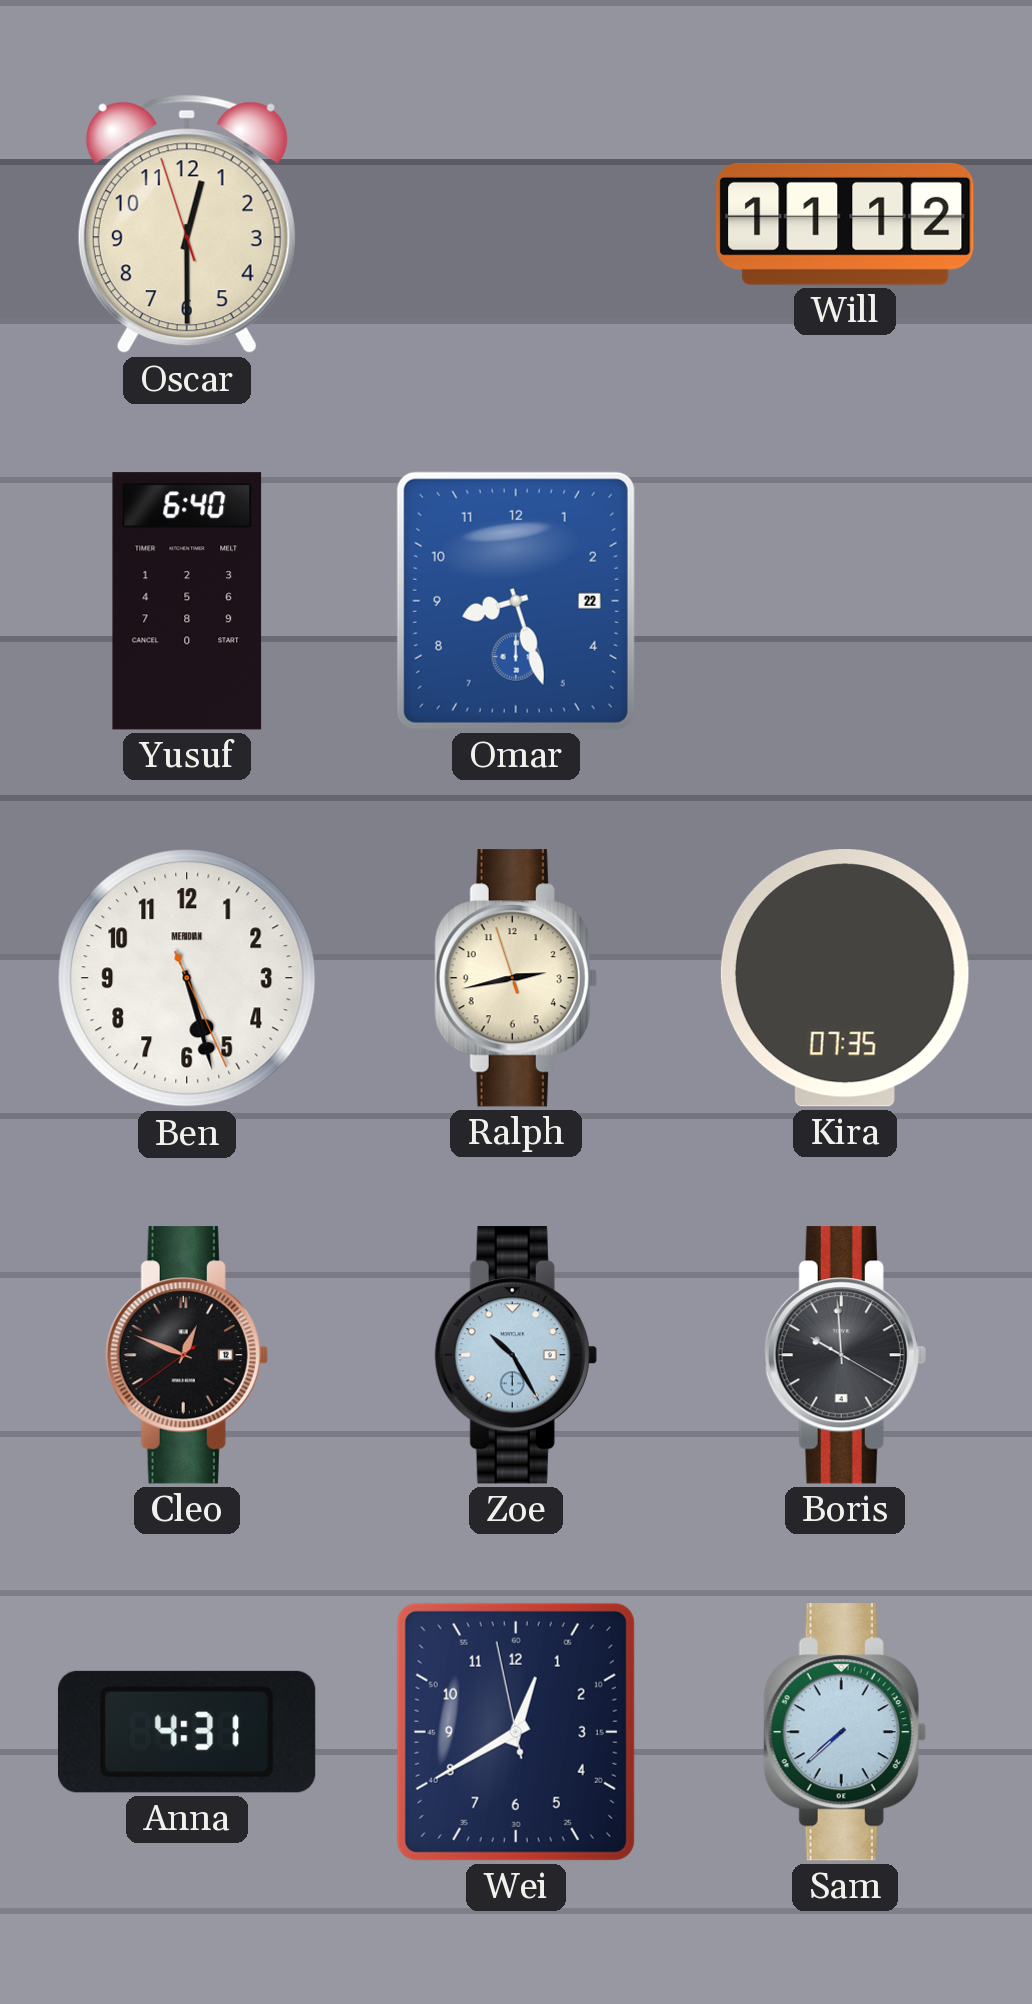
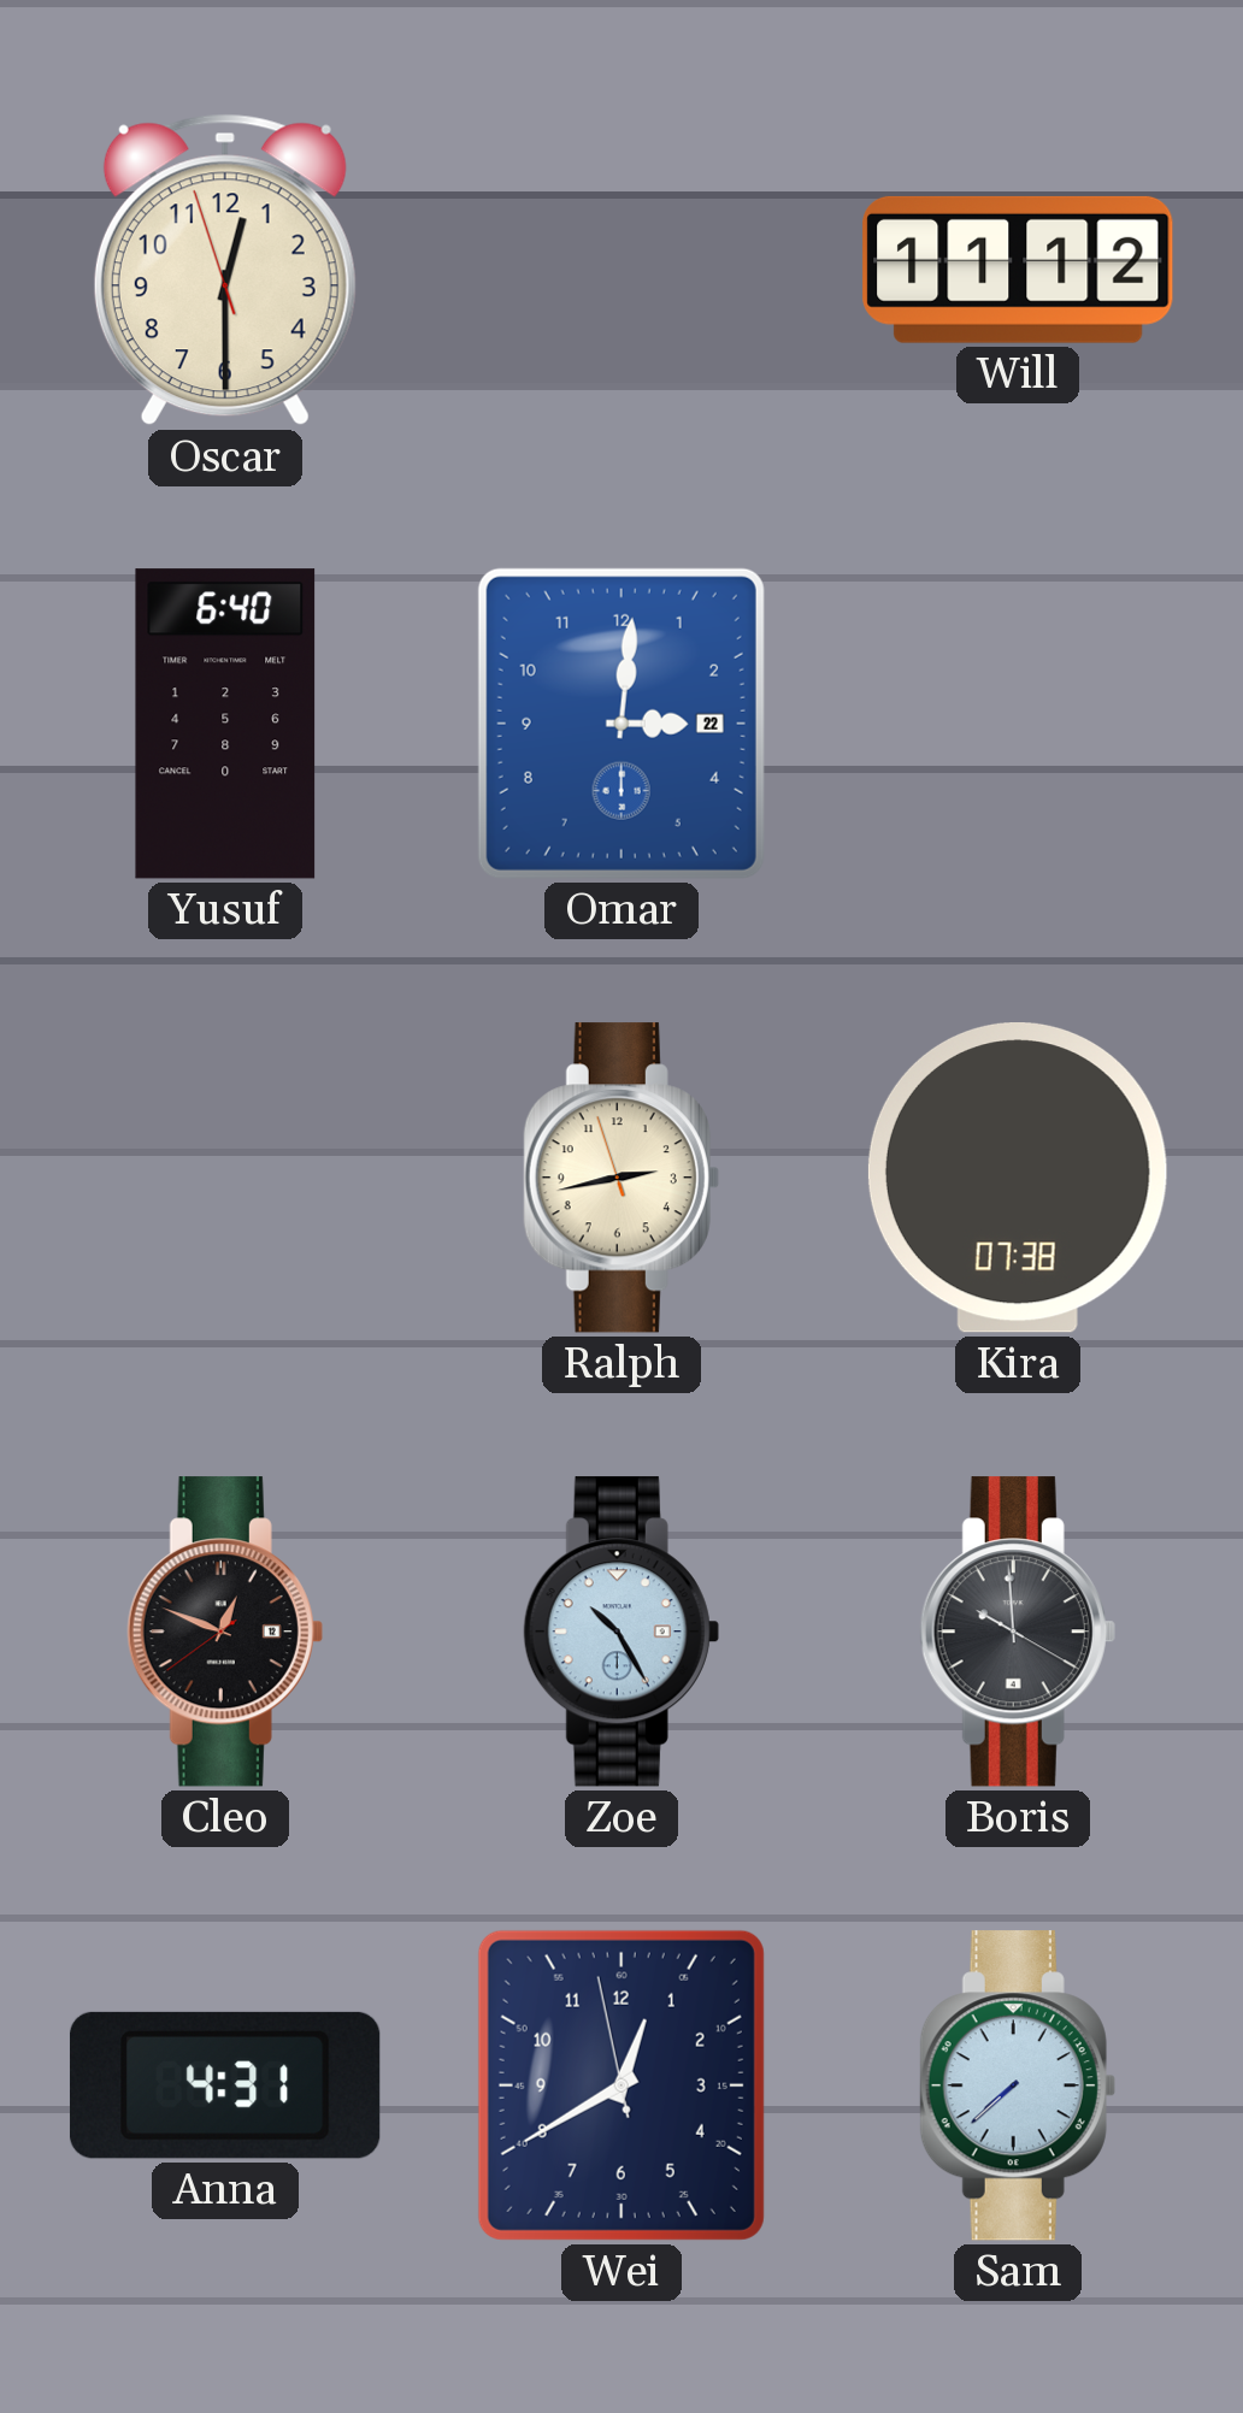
Omar: 8:27 -> 3:01
Ben: 5:27 -> none
Kira: 07:35 -> 07:38
